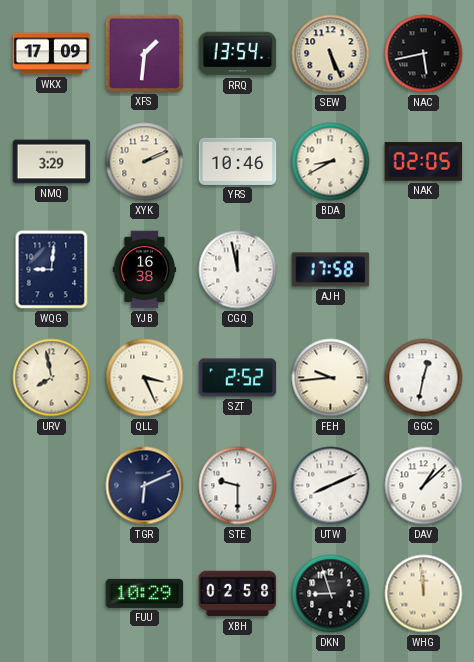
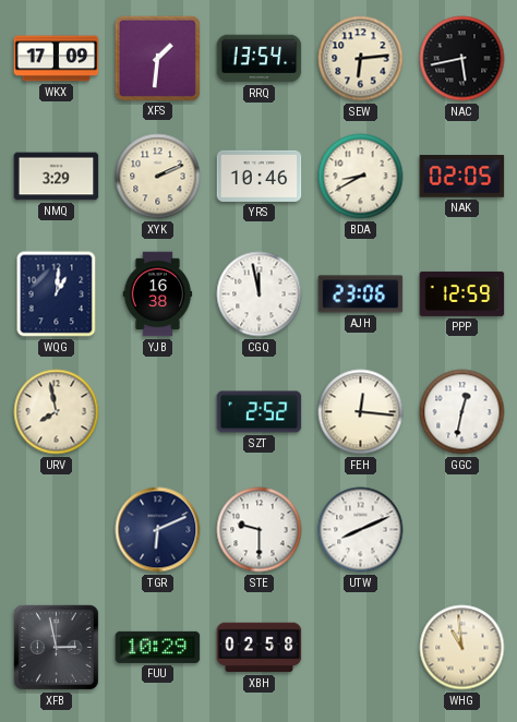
SEW: 5:26 -> 6:14
WQG: 9:01 -> 1:01
AJH: 17:58 -> 23:06
PPP: none -> 12:59
QLL: 3:26 -> none
FEH: 9:44 -> 12:16
DAV: 1:08 -> none
XFB: none -> 2:58
DKN: 8:57 -> none
WHG: 11:59 -> 10:59
